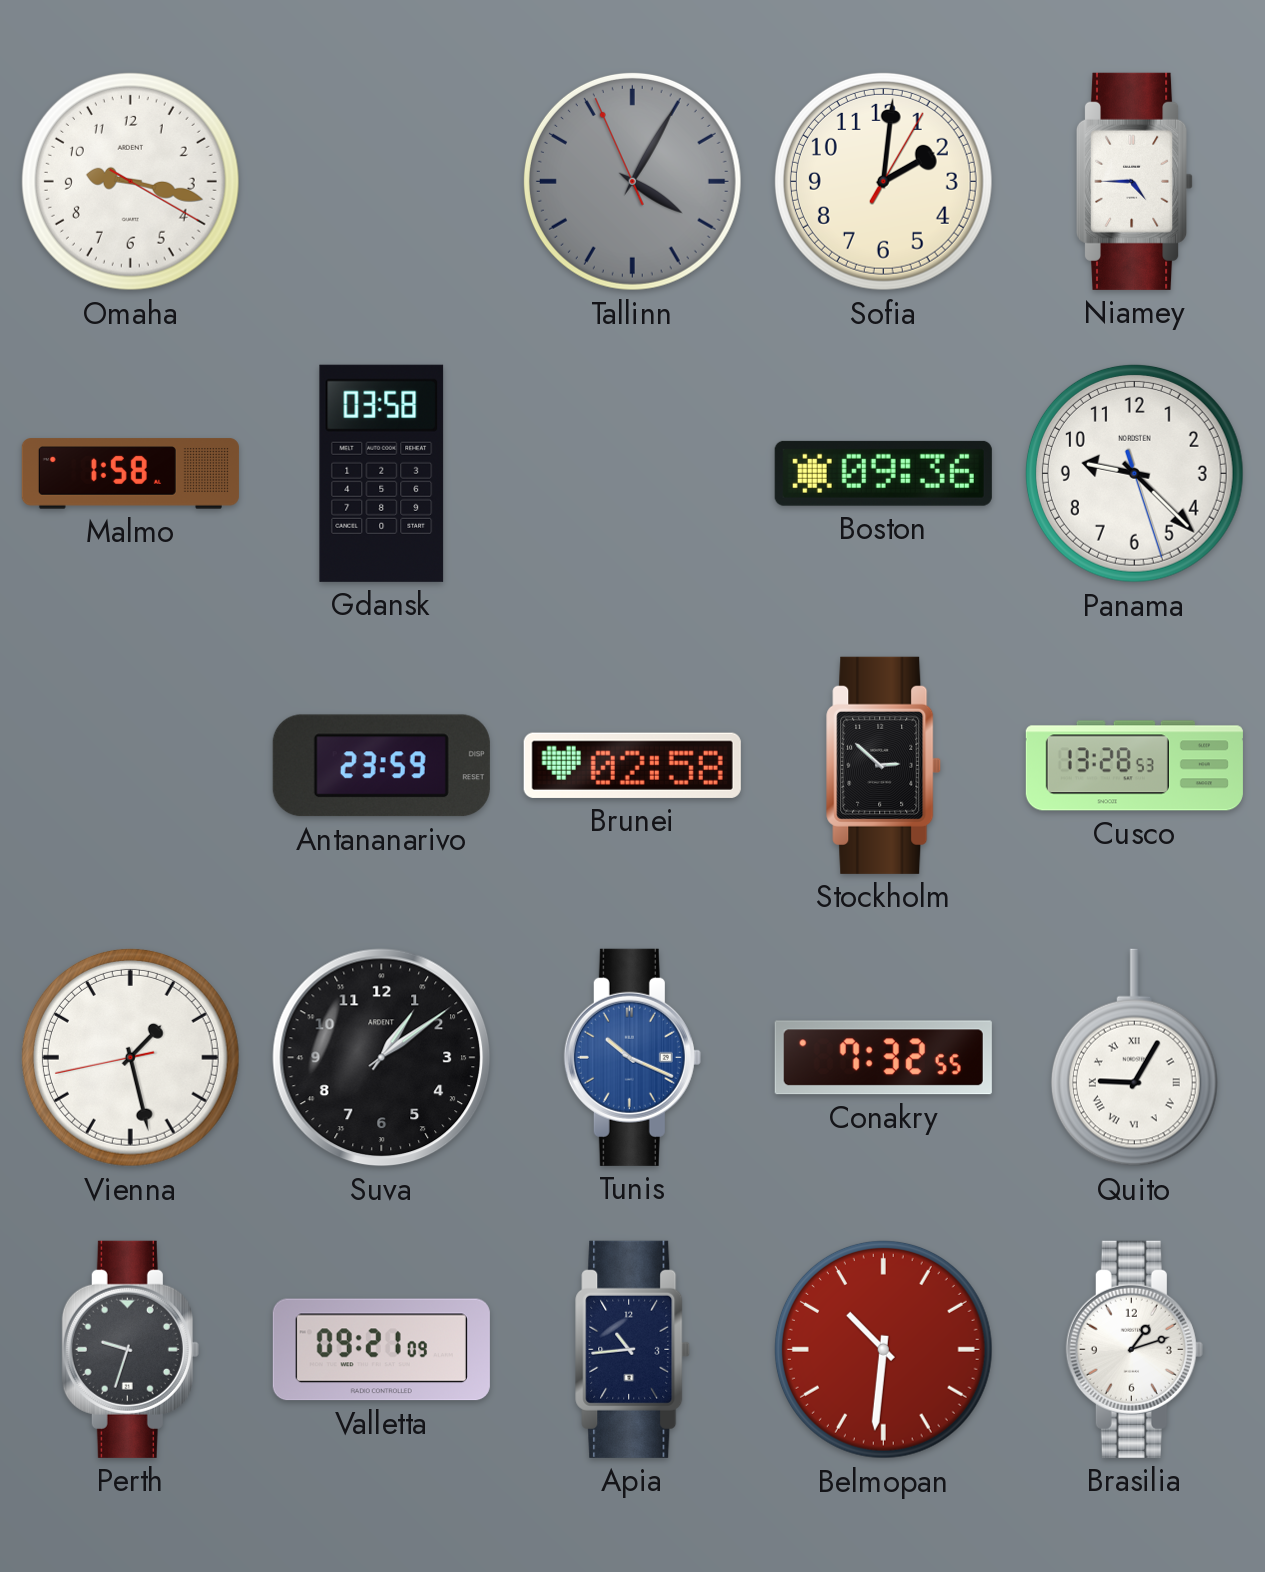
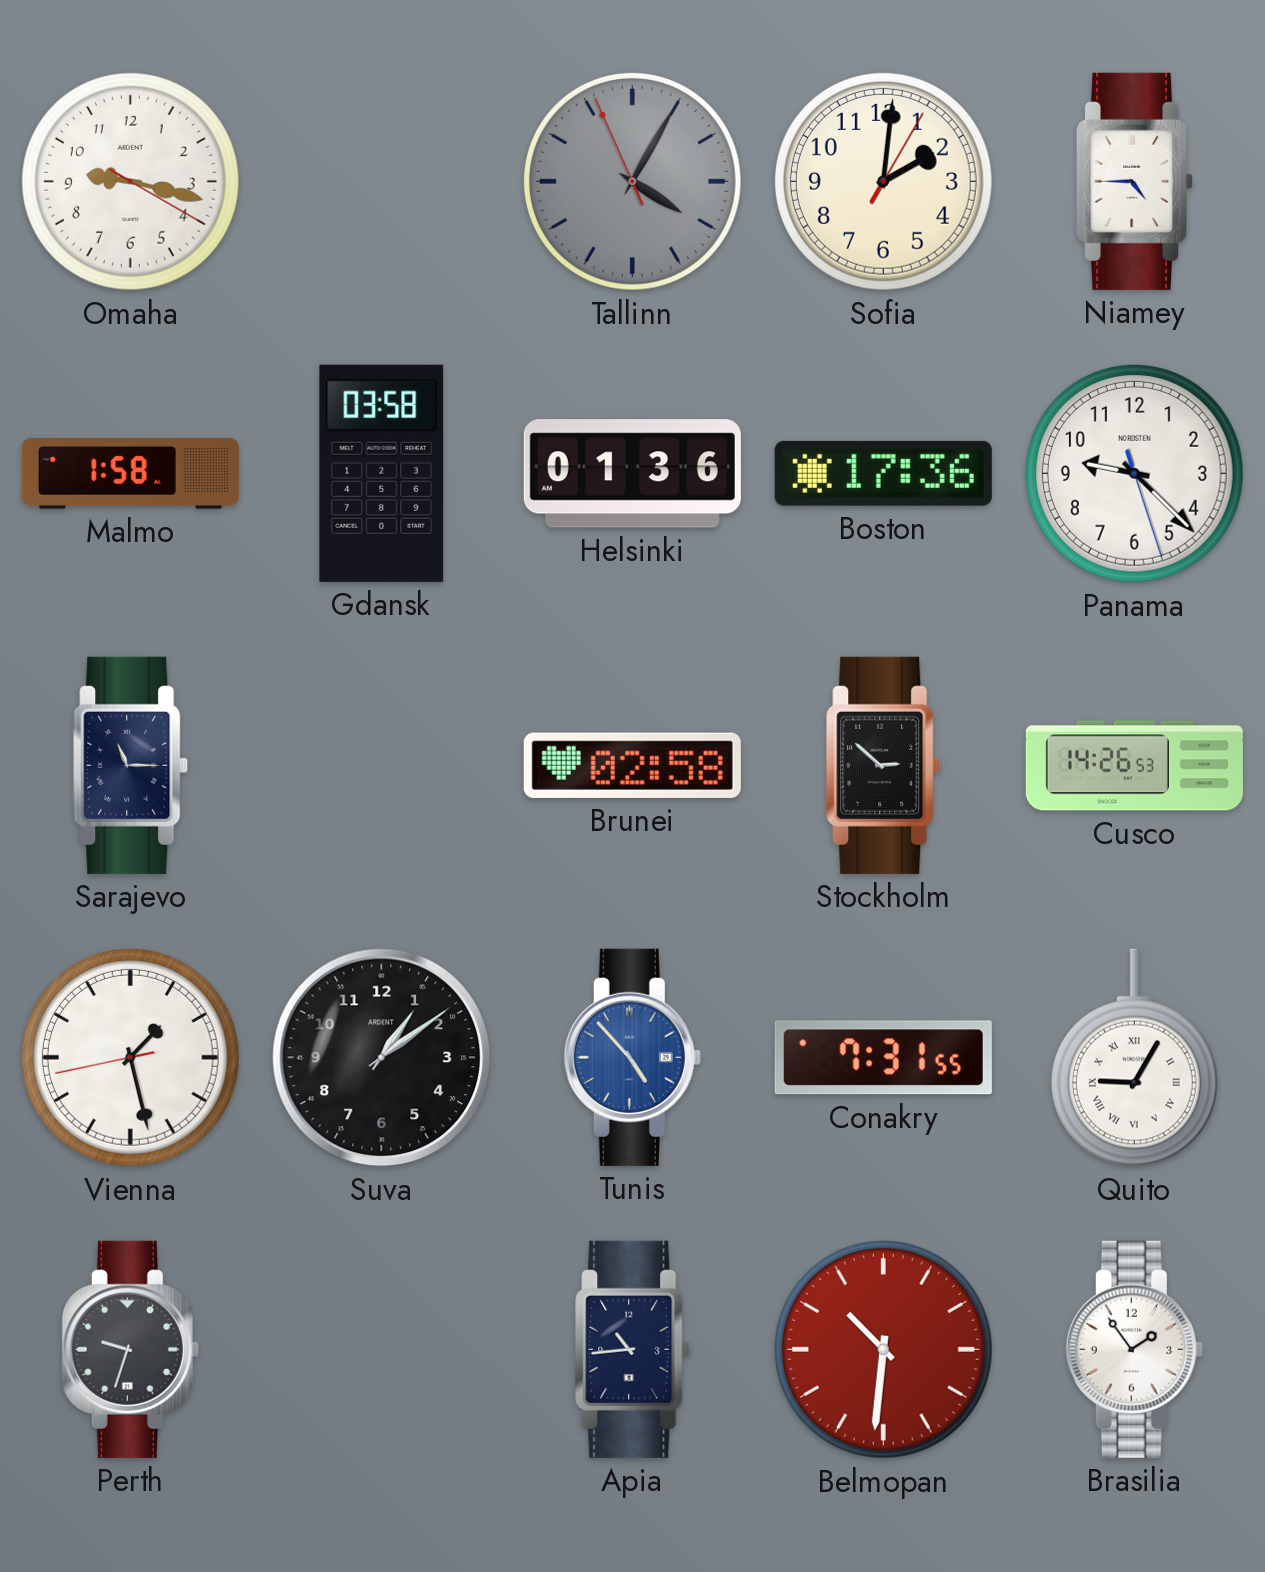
Helsinki: none -> 01:36
Boston: 09:36 -> 17:36
Sarajevo: none -> 11:15
Antananarivo: 23:59 -> none
Cusco: 13:28 -> 14:26
Tunis: 10:19 -> 4:53
Conakry: 7:32 -> 7:31
Valletta: 09:21 -> none
Brasilia: 1:12 -> 1:54
